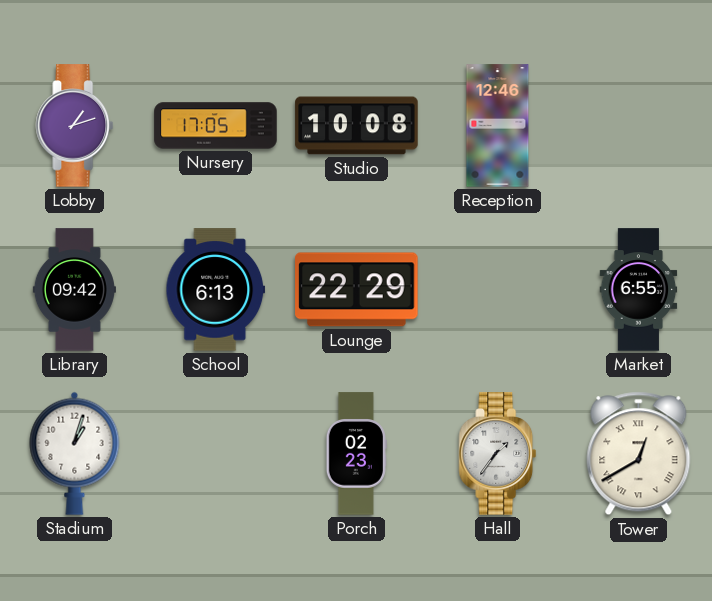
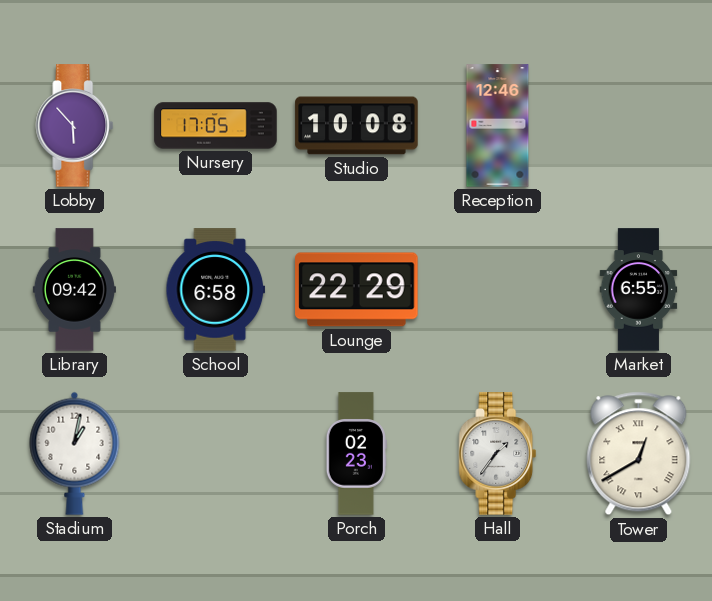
Lobby: 1:12 -> 5:53
School: 6:13 -> 6:58
Stadium: 1:03 -> 1:02
